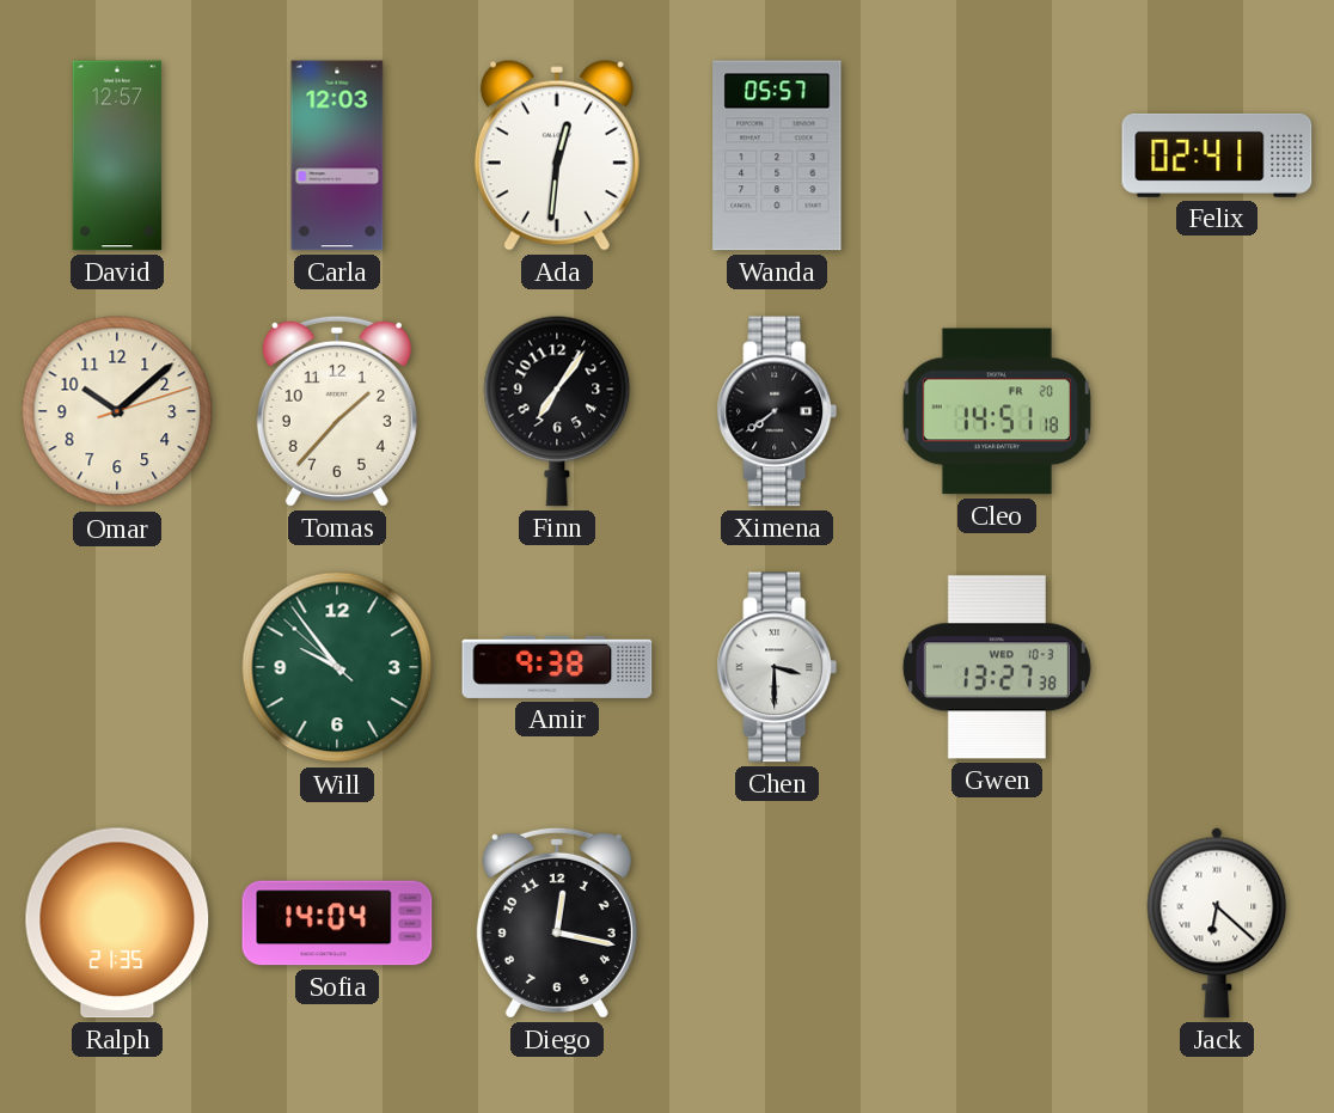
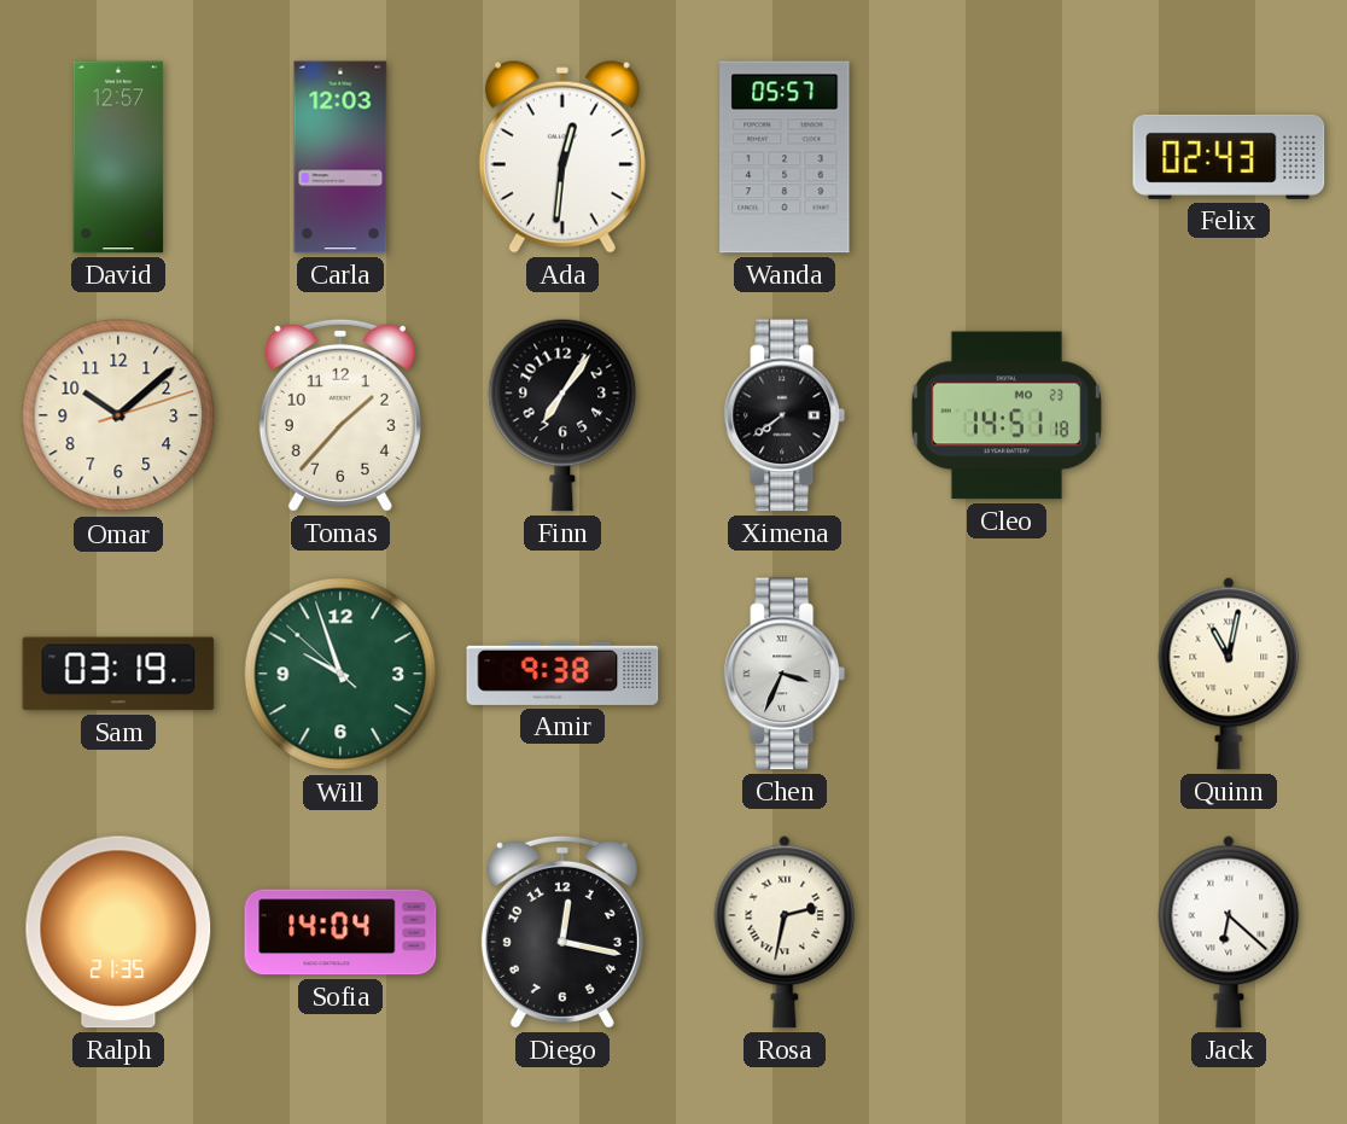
Felix: 02:41 -> 02:43
Cleo date: FR 20 -> MO 23
Sam: none -> 03:19
Will: 9:53 -> 9:56
Chen: 3:30 -> 3:34
Gwen: 13:27 -> none
Quinn: none -> 11:02
Rosa: none -> 2:32
